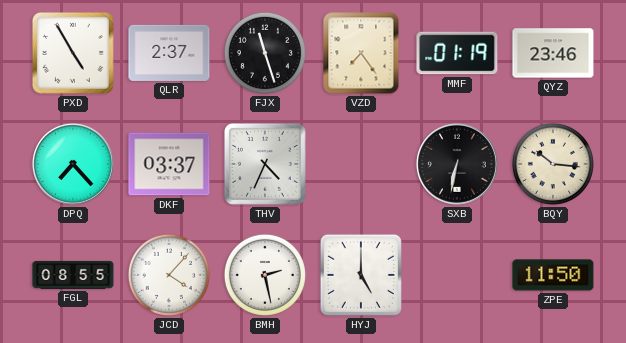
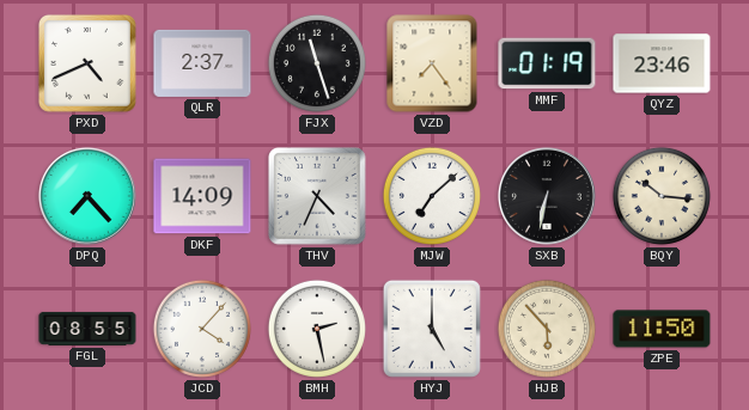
PXD: 4:55 -> 4:41
DKF: 03:37 -> 14:09
MJW: none -> 7:08
HJB: none -> 5:53
